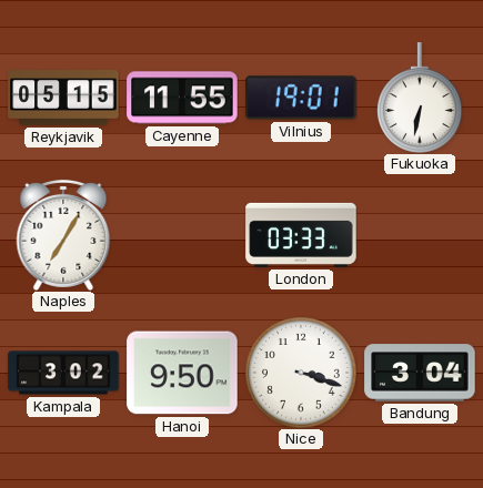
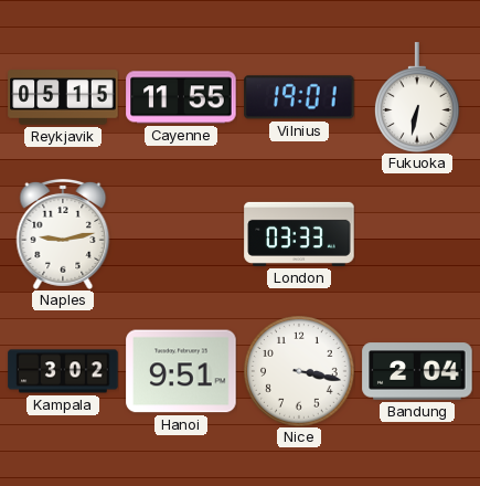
Naples: 7:05 -> 9:13
Hanoi: 9:50 -> 9:51
Nice: 3:18 -> 3:17
Bandung: 3:04 -> 2:04
